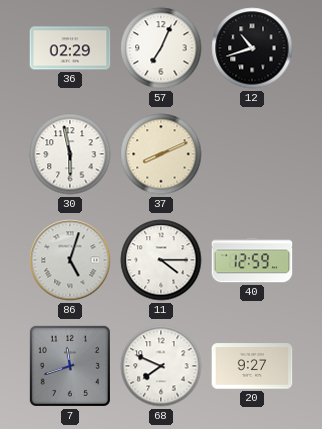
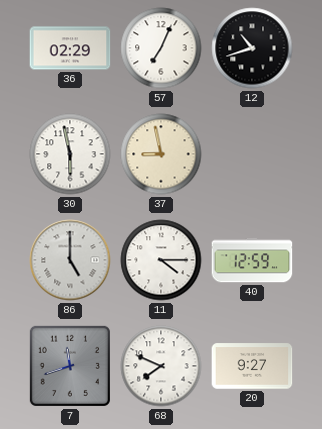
37: 8:11 -> 8:58
86: 5:03 -> 5:00
